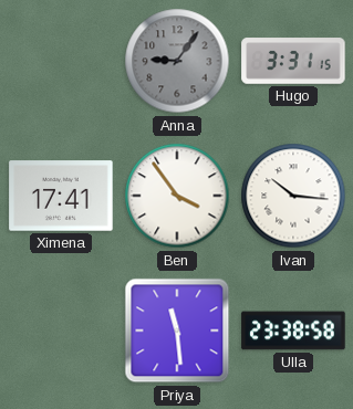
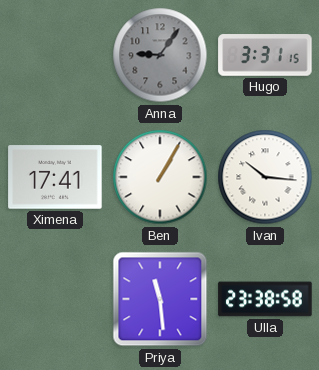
Ben: 3:54 -> 1:05
